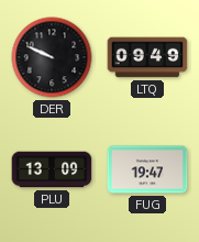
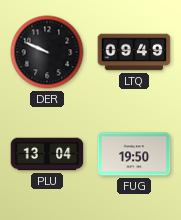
PLU: 13:09 -> 13:04
FUG: 19:47 -> 19:50
